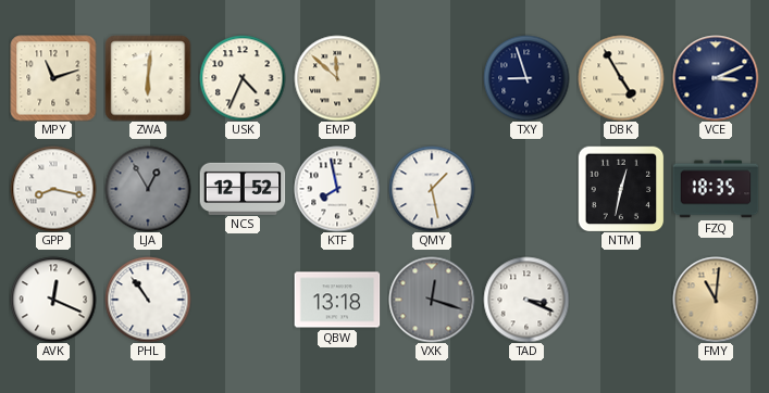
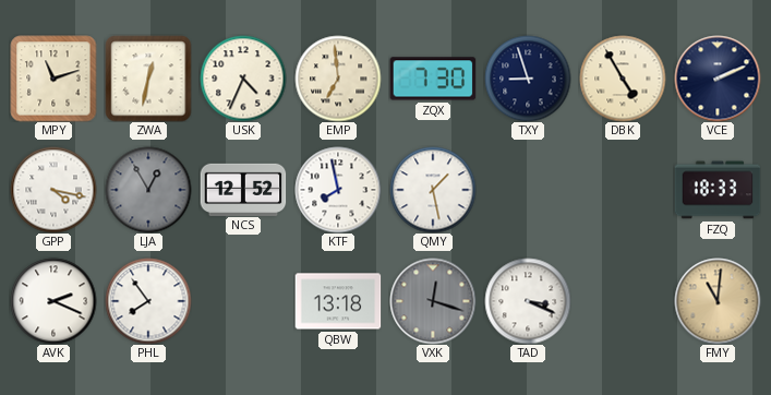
ZWA: 6:01 -> 12:32
EMP: 11:52 -> 6:59
ZQX: none -> 7:30
VCE: 3:11 -> 2:11
GPP: 8:17 -> 4:17
NTM: 12:32 -> none
FZQ: 18:35 -> 18:33
AVK: 12:19 -> 2:19
PHL: 10:54 -> 7:54
